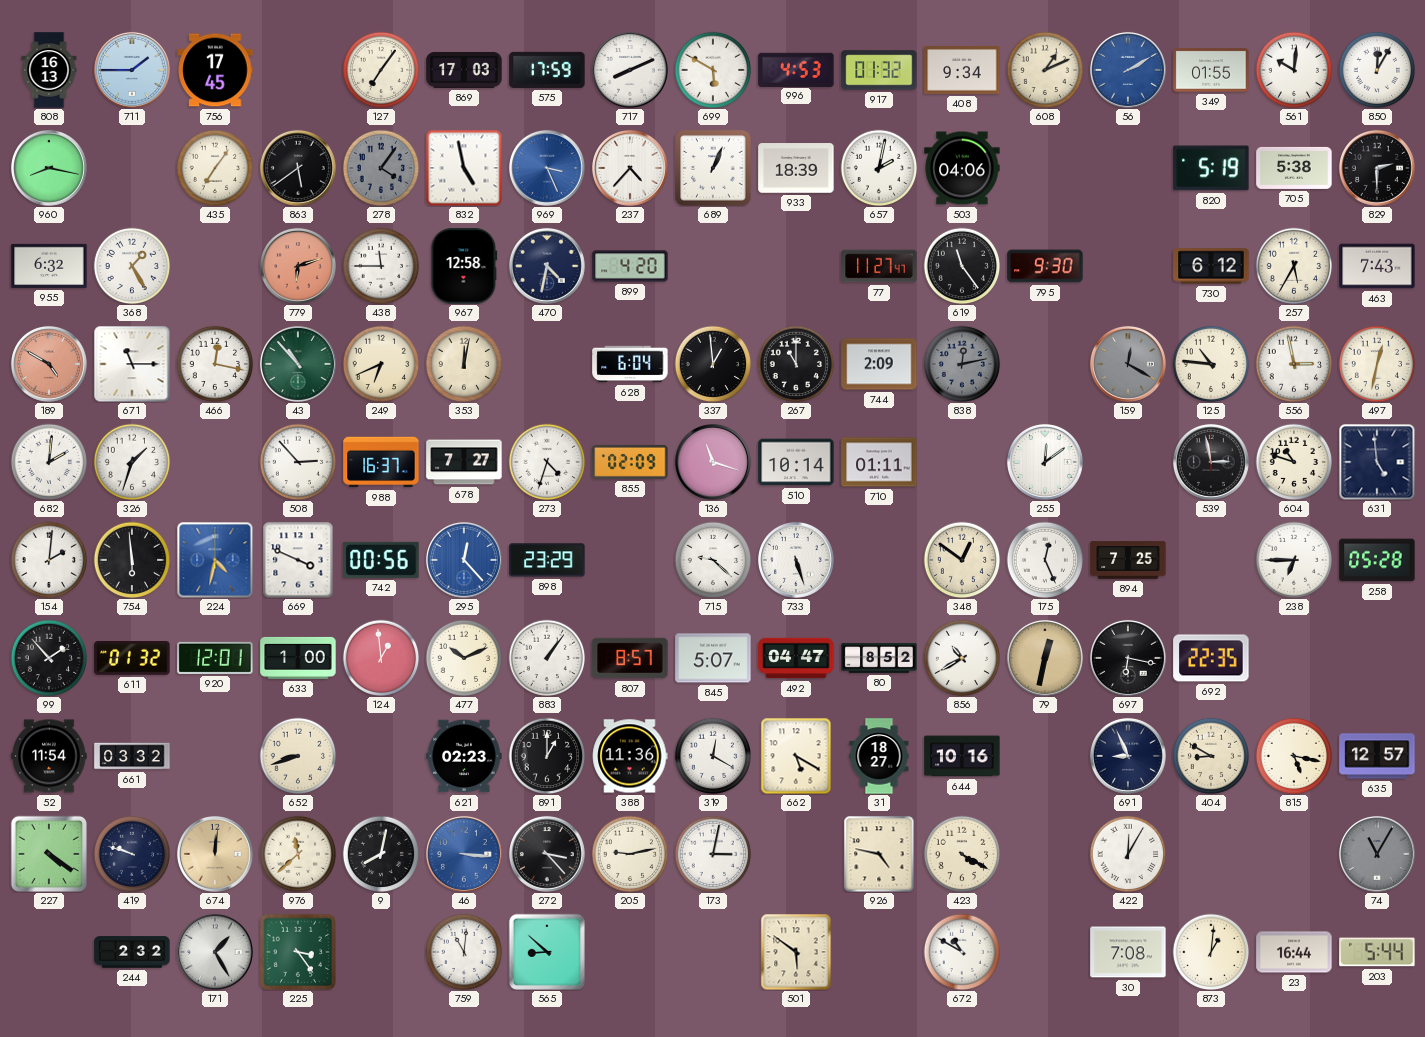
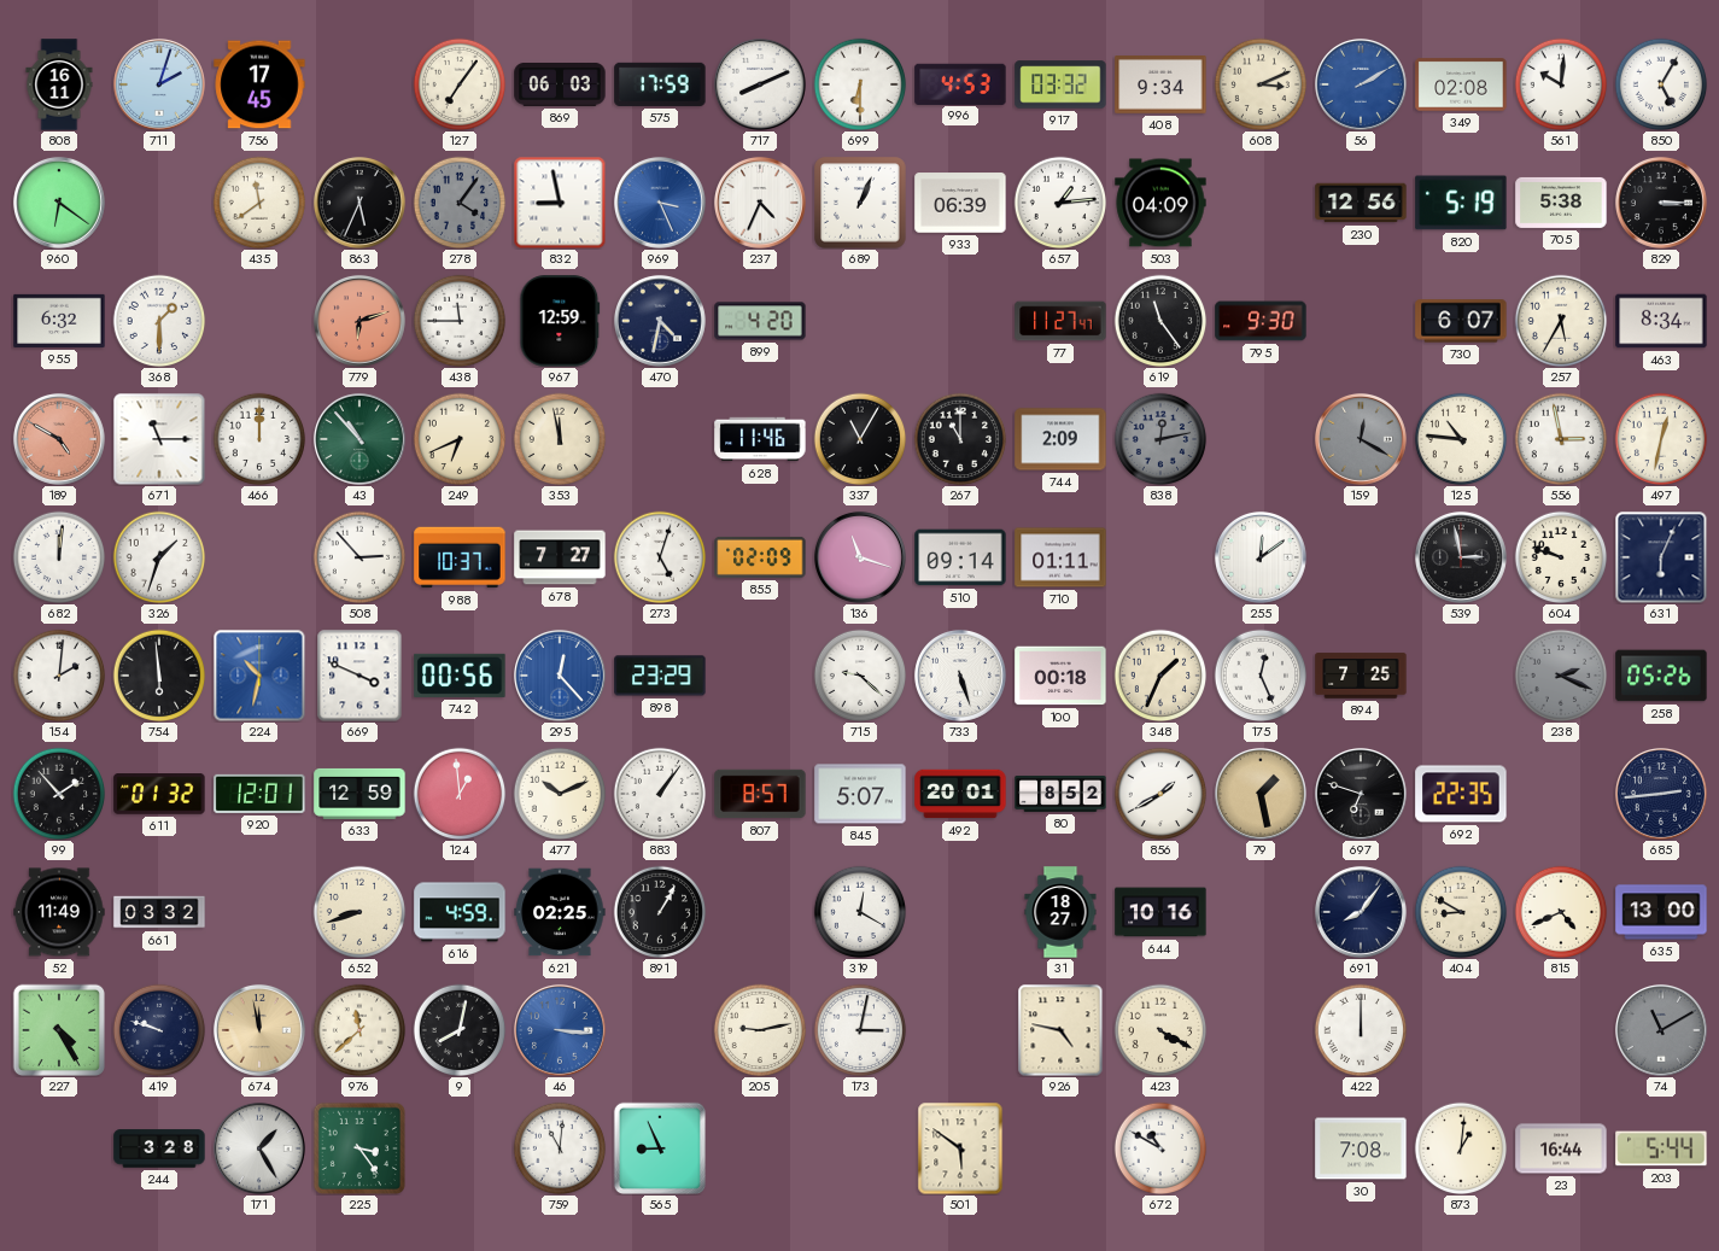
808: 16:13 -> 16:11
711: 1:45 -> 2:03
869: 17:03 -> 06:03
699: 5:50 -> 6:30
917: 01:32 -> 03:32
608: 1:11 -> 3:11
349: 01:55 -> 02:08
850: 12:05 -> 5:05
960: 8:17 -> 6:21
435: 7:06 -> 11:39
863: 5:39 -> 5:34
832: 4:58 -> 8:58
237: 4:37 -> 4:34
933: 18:39 -> 06:39
657: 2:02 -> 1:14
503: 04:06 -> 04:09
230: none -> 12:56
829: 2:30 -> 3:15
368: 1:25 -> 1:30
967: 12:58 -> 12:59
730: 6:12 -> 6:07
463: 7:43 -> 8:34
466: 12:17 -> 12:00
353: 12:02 -> 11:58
628: 6:04 -> 11:46
337: 12:59 -> 11:05
682: 2:01 -> 12:01
988: 16:37 -> 10:37
273: 4:33 -> 5:03
510: 10:14 -> 09:14
604: 10:48 -> 9:48
631: 4:59 -> 6:04
224: 4:32 -> 10:32
100: none -> 00:18
348: 12:51 -> 1:34
238: 6:45 -> 2:19
238 dial: white -> grey
258: 05:28 -> 05:26
633: 1:00 -> 12:59
492: 04:47 -> 20:01
856: 10:40 -> 1:40
79: 12:32 -> 1:28
697: 6:17 -> 6:48
685: none -> 2:44
52: 11:54 -> 11:49
616: none -> 4:59
621: 02:23 -> 02:25
891: 1:00 -> 1:05
388: 11:36 -> none
662: 5:20 -> none
691: 8:56 -> 8:06
815: 5:17 -> 4:41
635: 12:57 -> 13:00
227: 4:21 -> 4:25
674: 12:01 -> 11:58
272: 3:23 -> none
422: 12:05 -> 12:00
74: 11:05 -> 11:10
244: 2:32 -> 3:28
565: 8:52 -> 8:56
